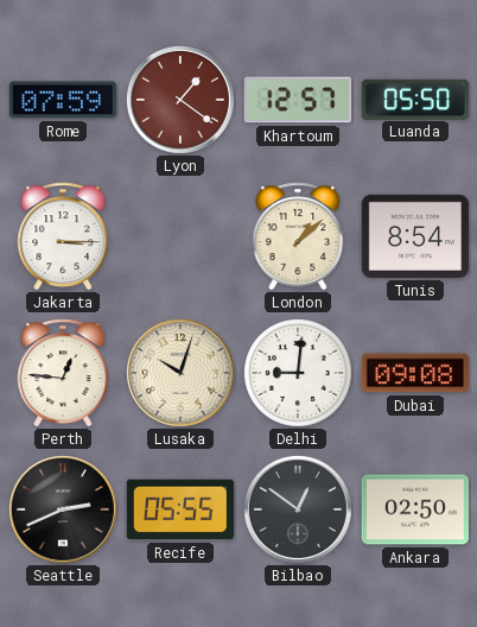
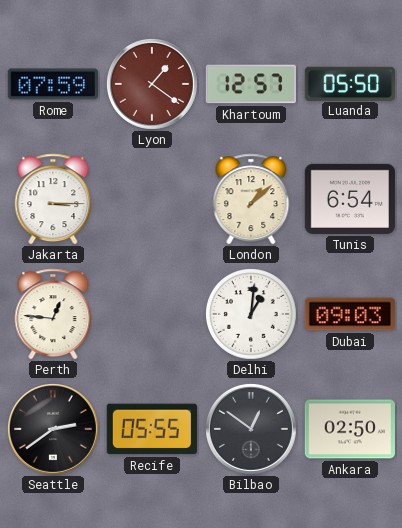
Tunis: 8:54 -> 6:54
Lusaka: 10:03 -> none
Delhi: 9:01 -> 1:01
Dubai: 09:08 -> 09:03
Seattle: 2:41 -> 2:39
